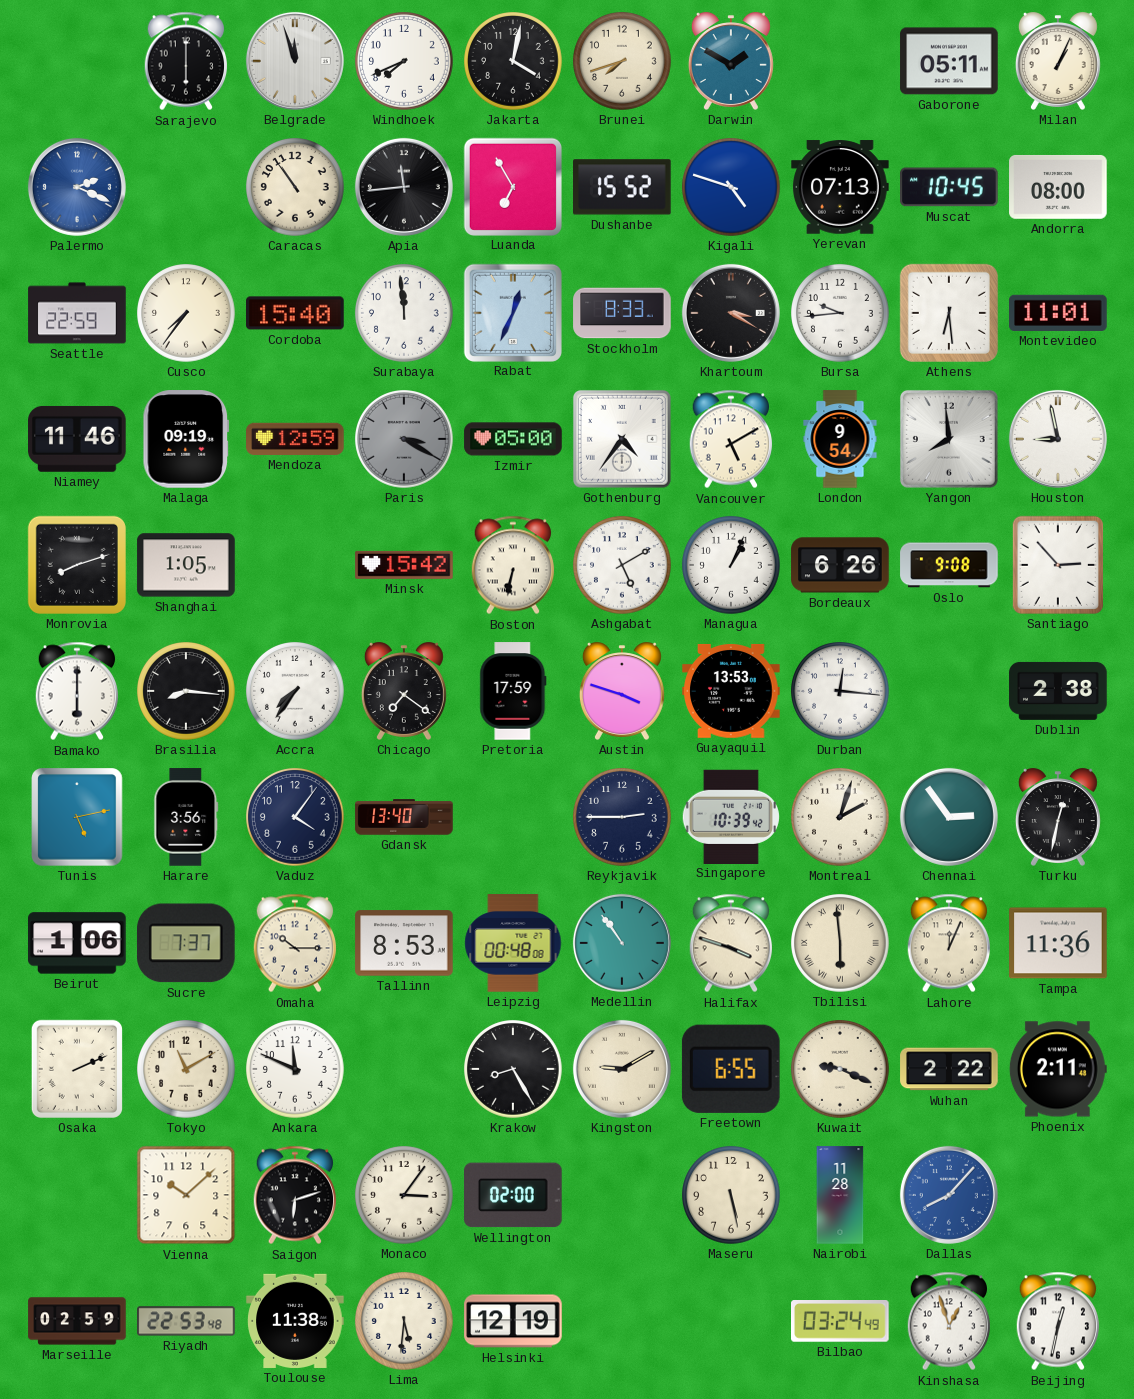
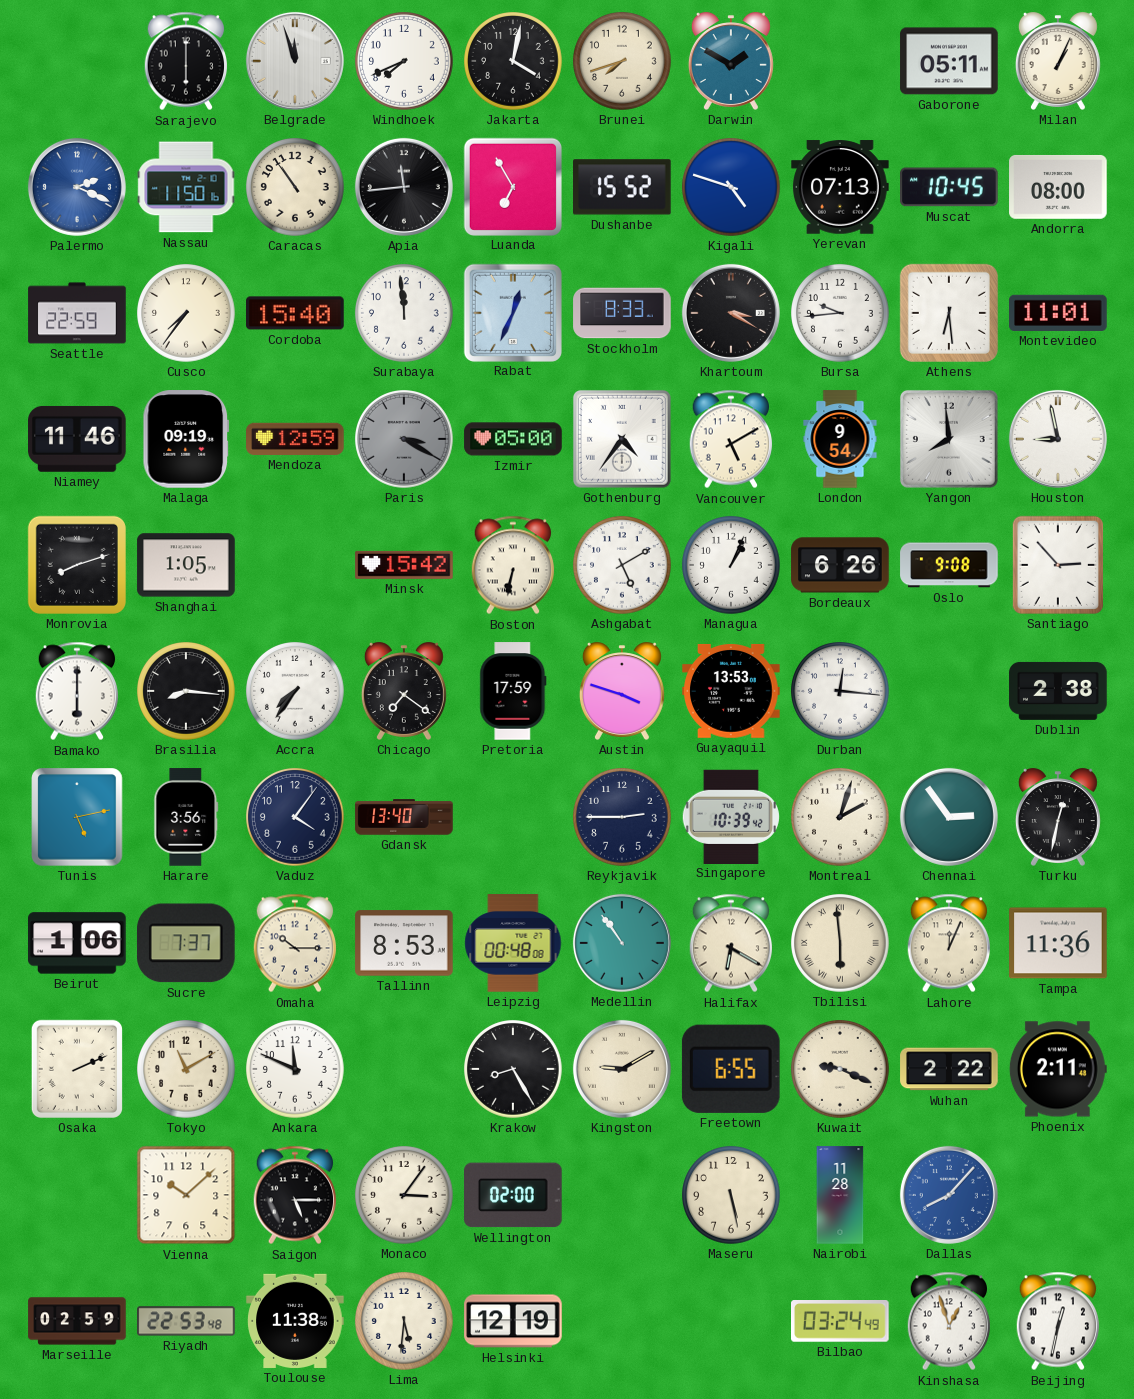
Nassau: none -> 11:50
Halifax: 3:48 -> 6:20
Saigon: 6:12 -> 5:15
